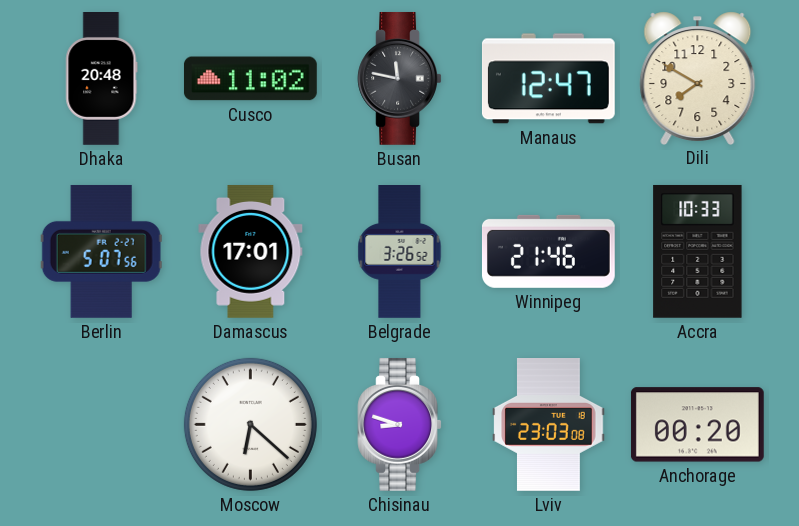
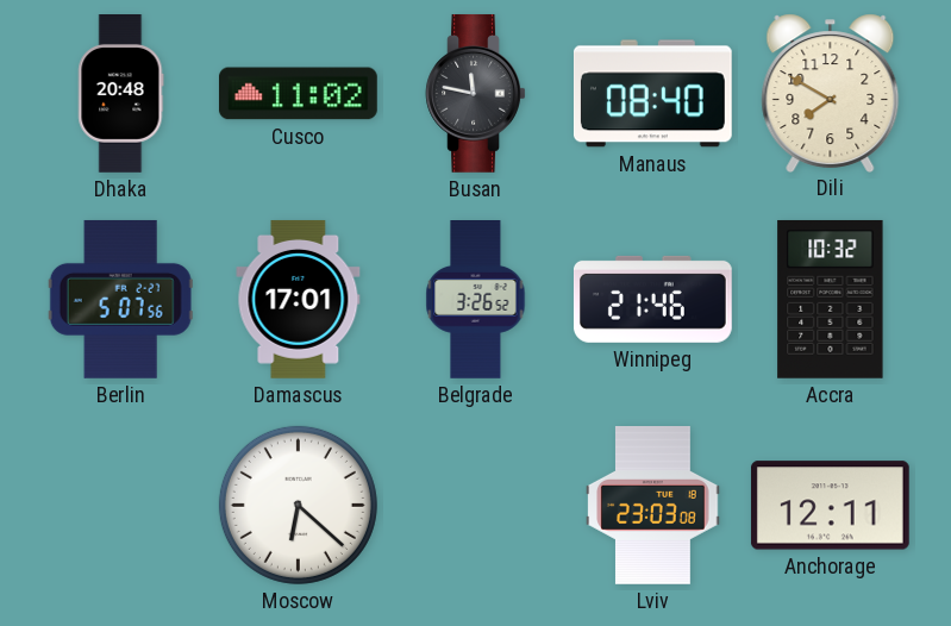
Manaus: 12:47 -> 08:40
Accra: 10:33 -> 10:32
Chisinau: 8:48 -> none
Anchorage: 00:20 -> 12:11
